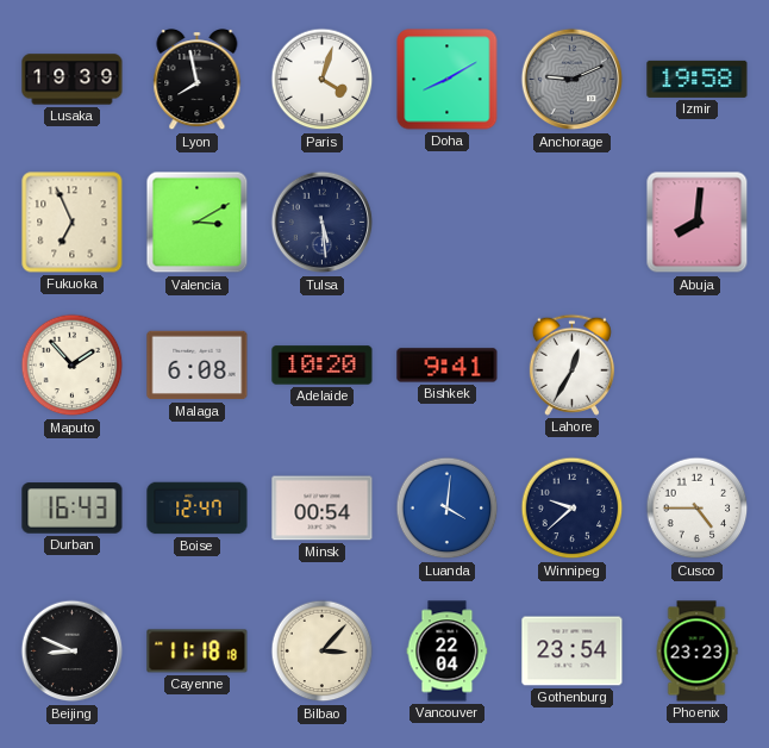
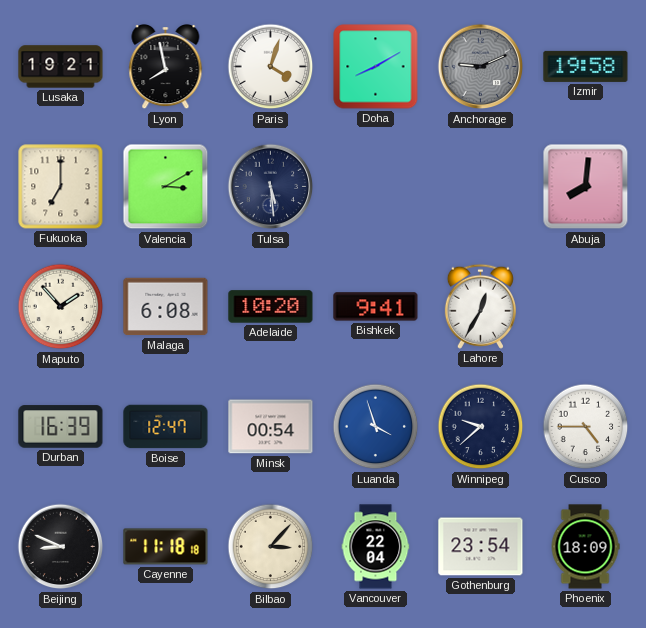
Lusaka: 19:39 -> 19:21
Fukuoka: 6:56 -> 7:00
Durban: 16:43 -> 16:39
Luanda: 4:01 -> 3:57
Phoenix: 23:23 -> 18:09
